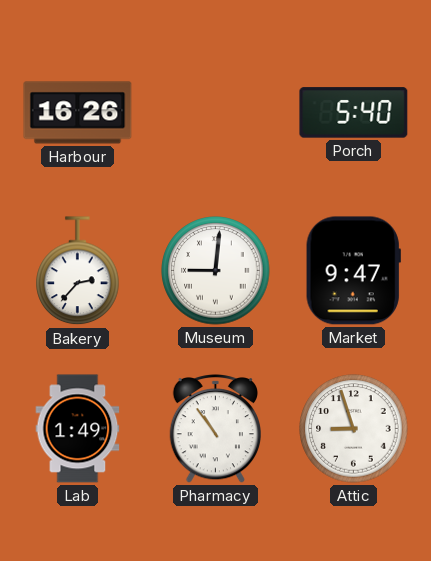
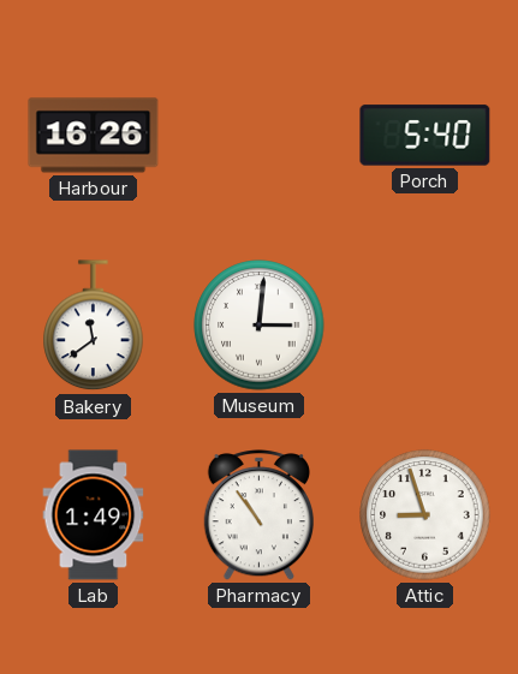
Bakery: 2:37 -> 11:39
Museum: 9:01 -> 3:01
Market: 9:47 -> none
